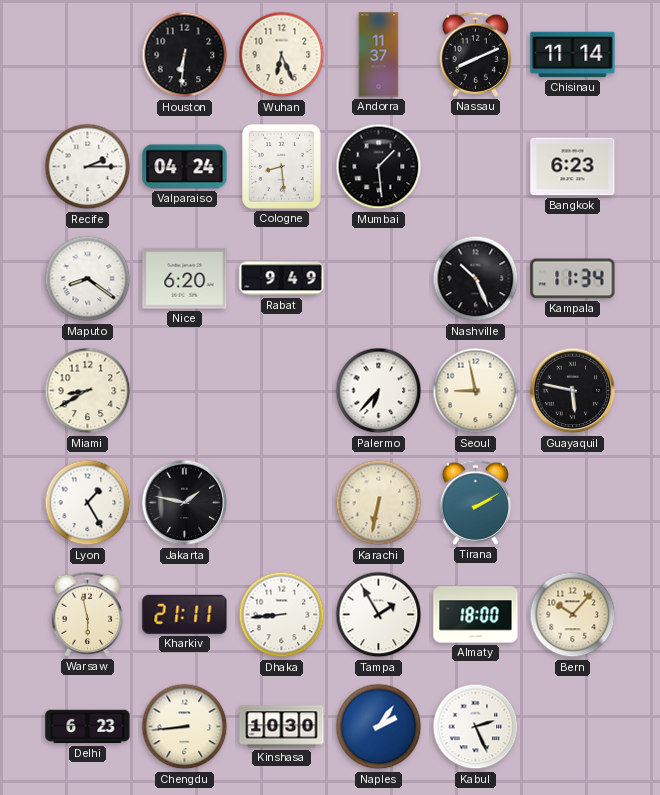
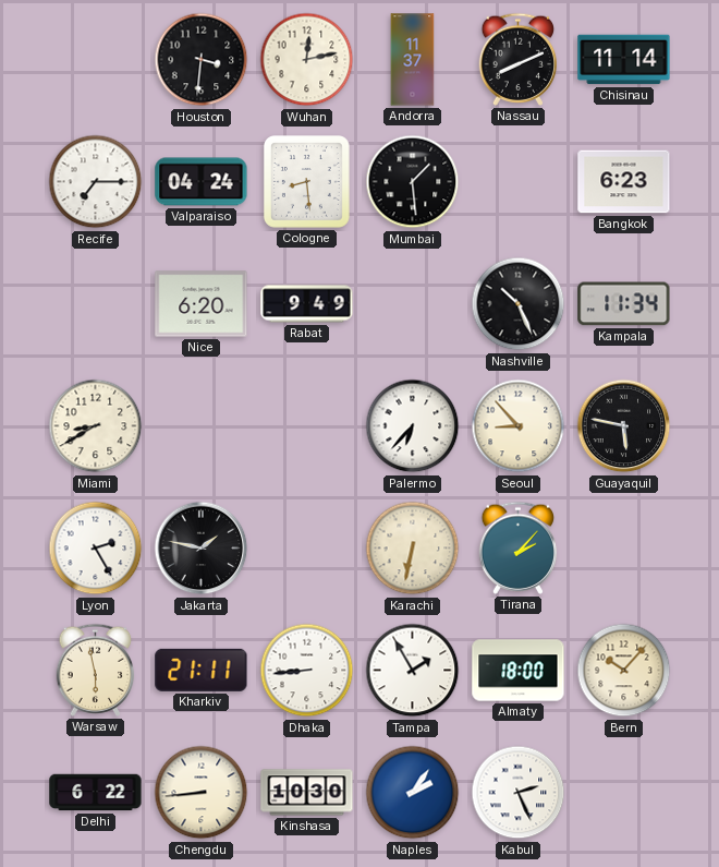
Houston: 6:31 -> 3:31
Wuhan: 6:26 -> 12:13
Recife: 2:15 -> 7:15
Maputo: 8:21 -> none
Seoul: 8:58 -> 8:53
Lyon: 1:25 -> 2:25
Tirana: 2:10 -> 2:07
Delhi: 6:23 -> 6:22
